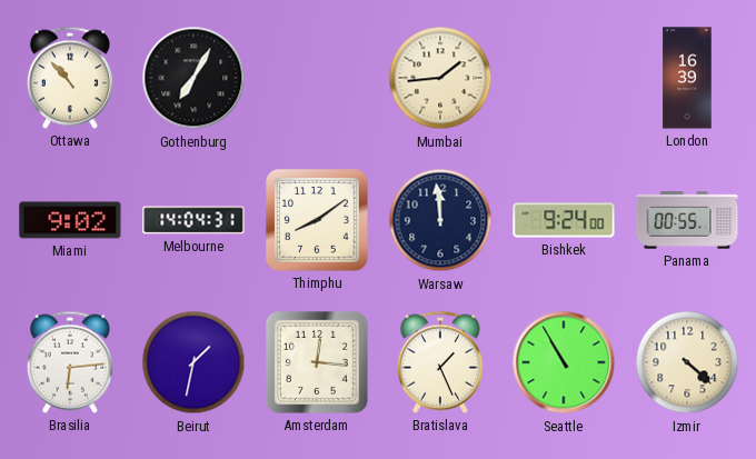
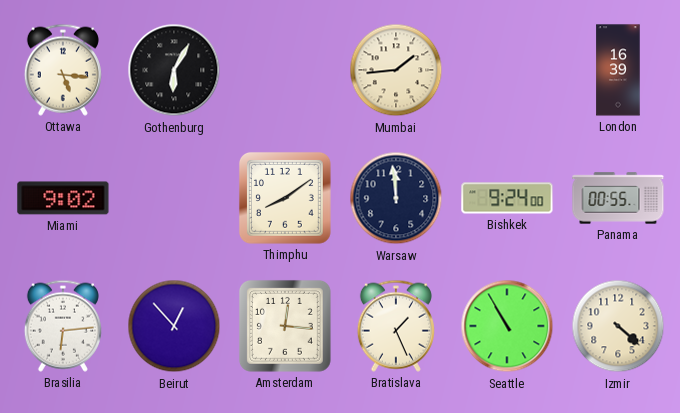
Ottawa: 10:53 -> 5:16
Gothenburg: 7:05 -> 6:05
Melbourne: 14:04 -> none
Beirut: 1:32 -> 12:53
